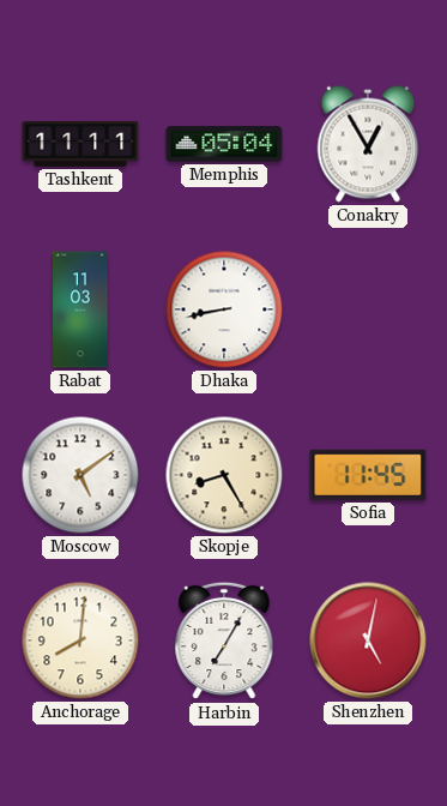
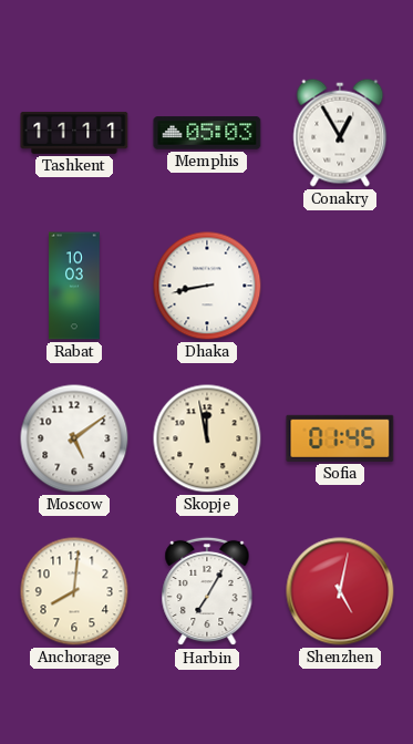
Memphis: 05:04 -> 05:03
Rabat: 11:03 -> 10:03
Skopje: 8:25 -> 11:58
Sofia: 11:45 -> 01:45
